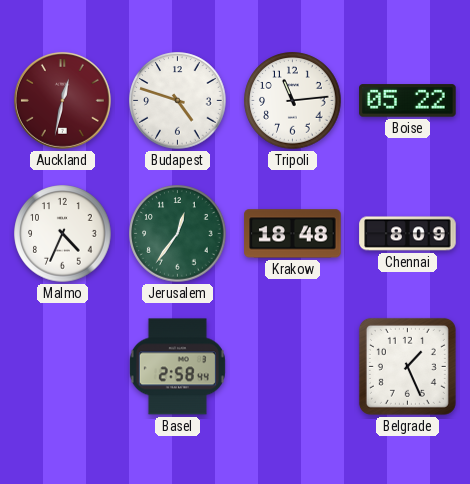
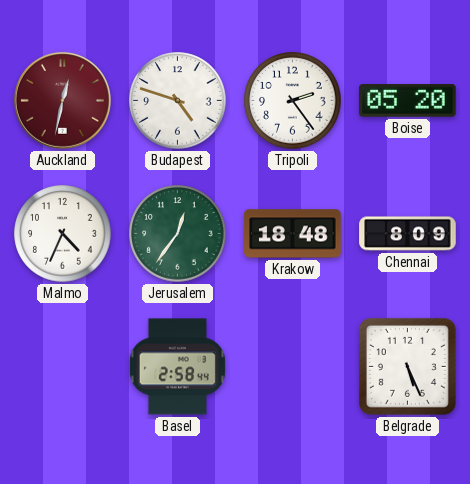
Tripoli: 11:14 -> 2:24
Boise: 05:22 -> 05:20
Belgrade: 1:26 -> 5:26
